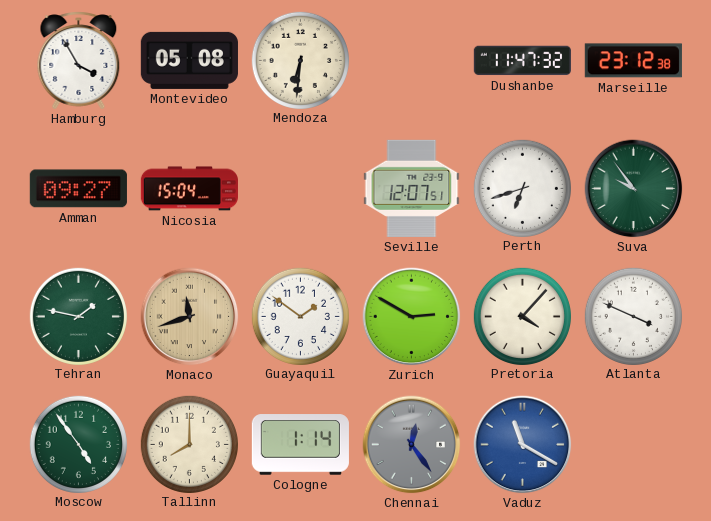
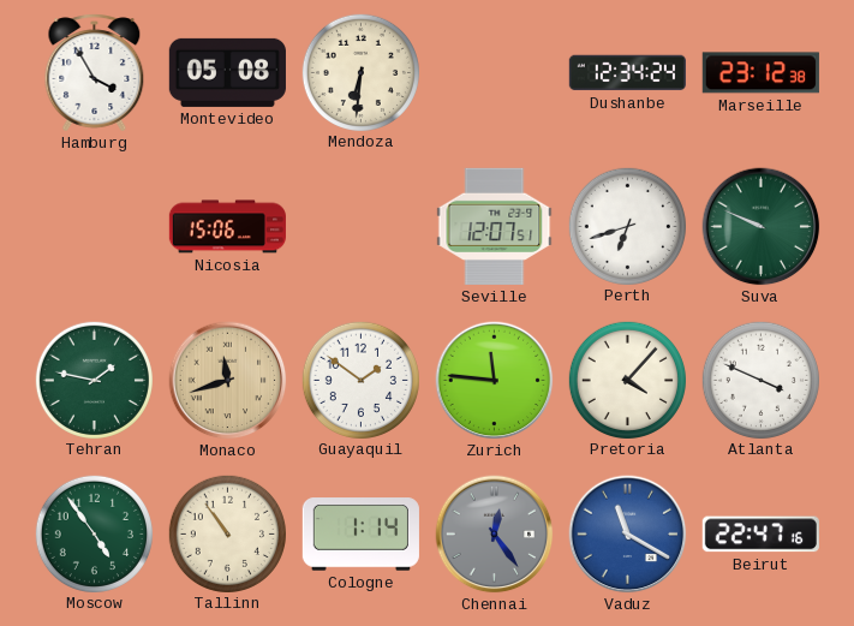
Dushanbe: 11:47 -> 12:34
Amman: 09:27 -> none
Nicosia: 15:04 -> 15:06
Suva: 9:54 -> 9:49
Zurich: 2:50 -> 11:46
Tallinn: 8:00 -> 10:54
Beirut: none -> 22:47
